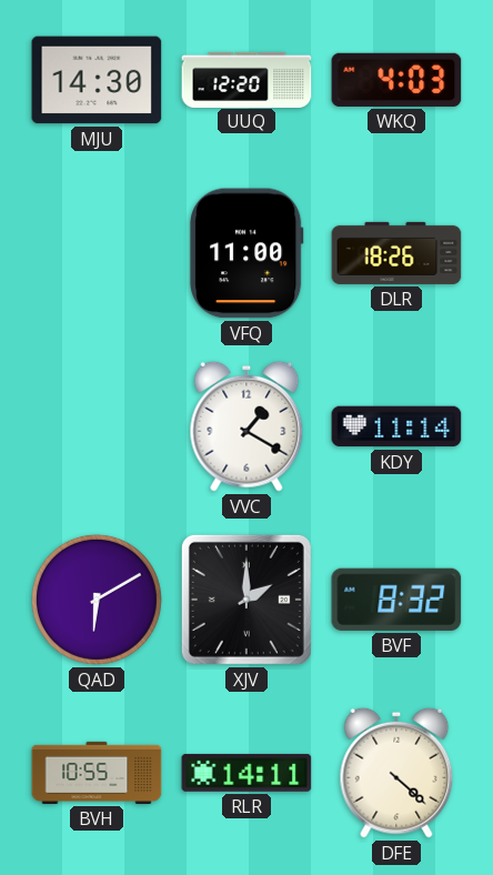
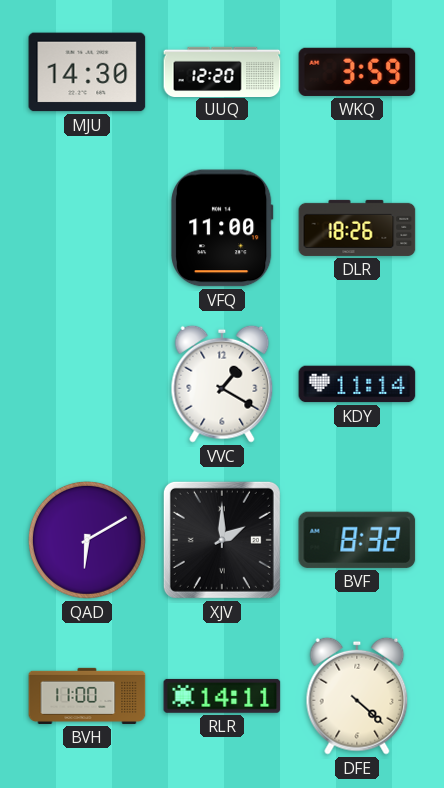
WKQ: 4:03 -> 3:59
BVH: 10:55 -> 11:00
